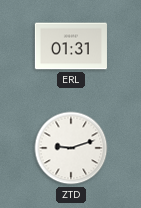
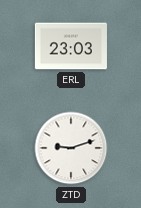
ERL: 01:31 -> 23:03
